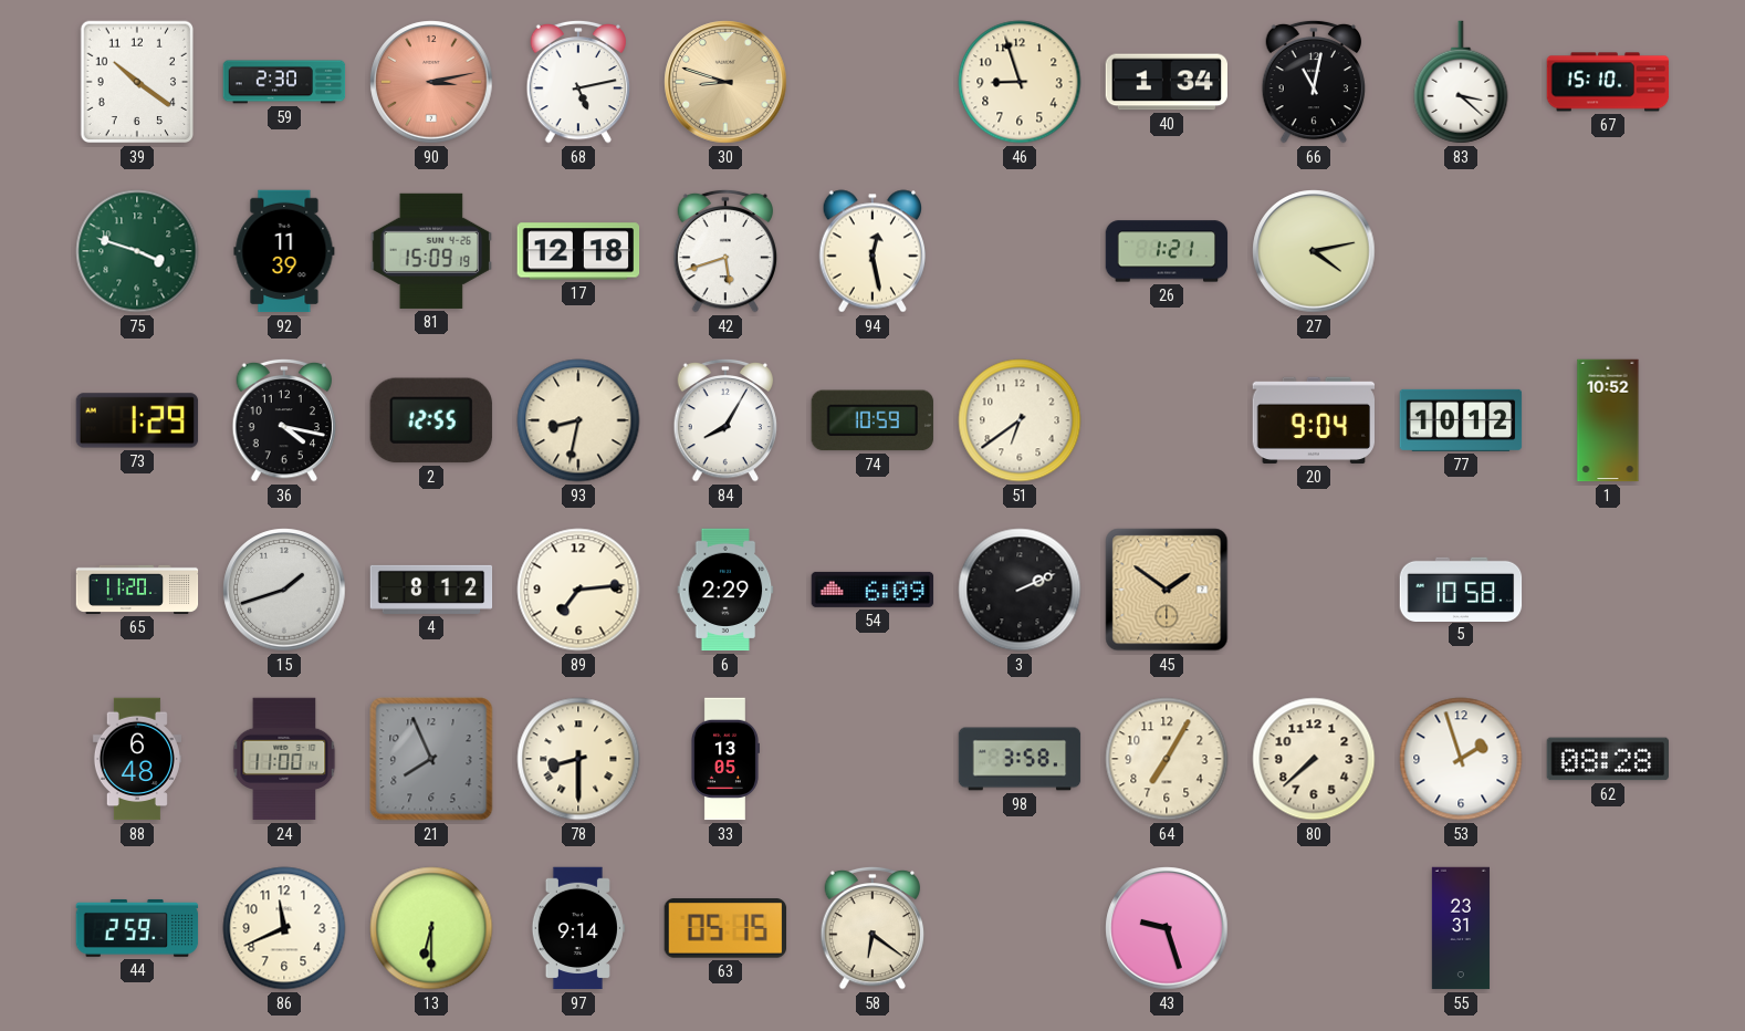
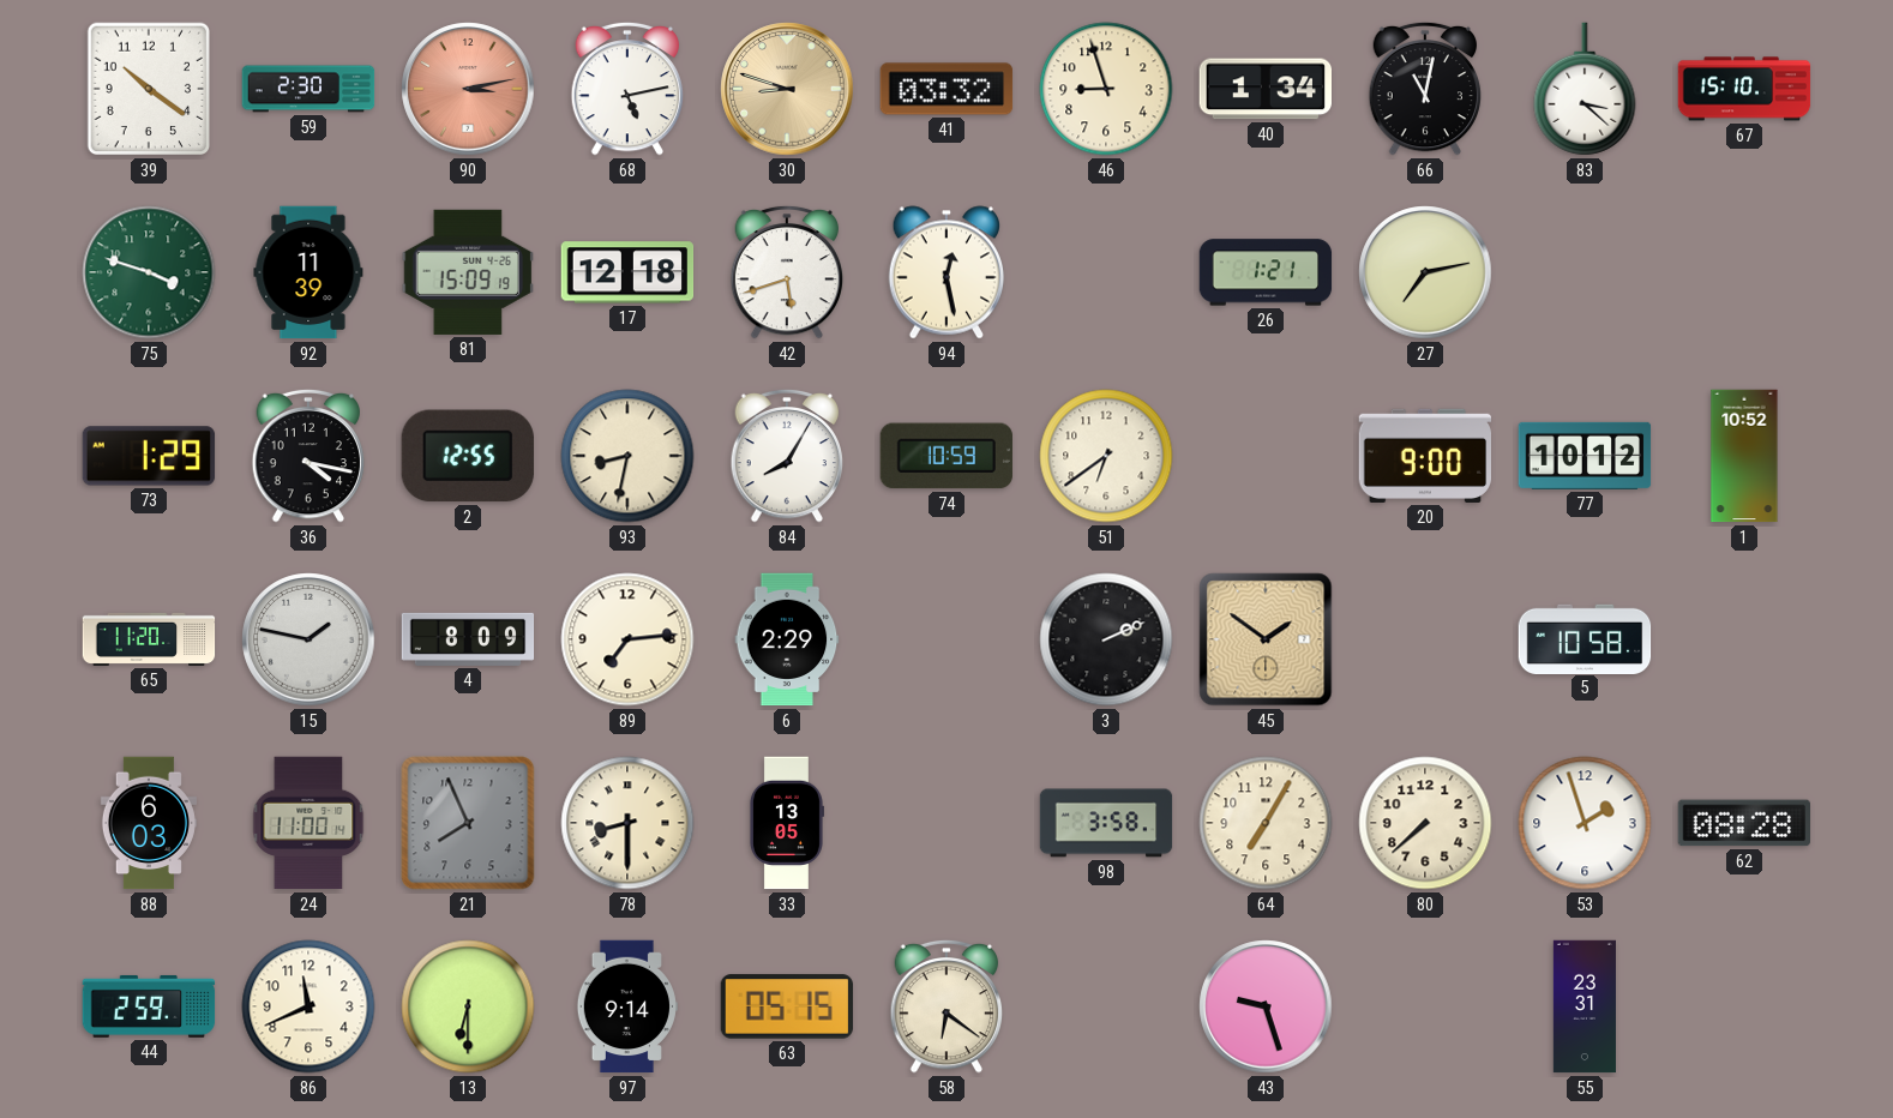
41: none -> 03:32
27: 4:13 -> 7:13
20: 9:04 -> 9:00
15: 1:42 -> 1:47
4: 8:12 -> 8:09
54: 6:09 -> none
88: 6:48 -> 6:03
